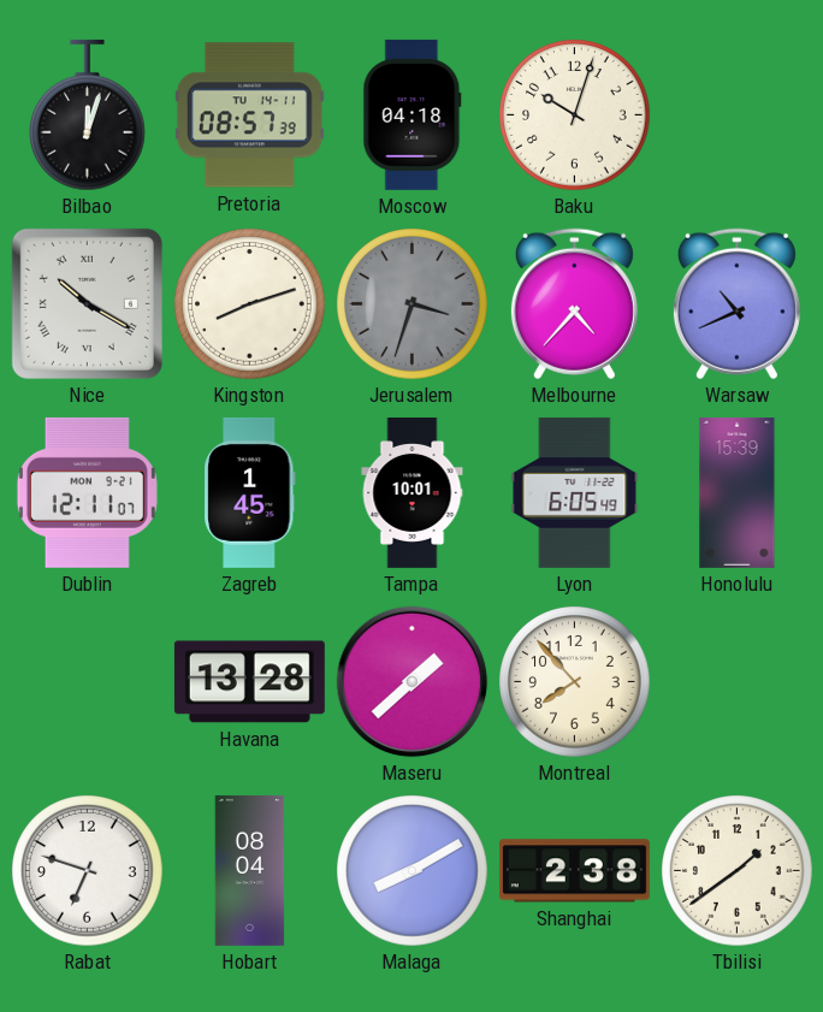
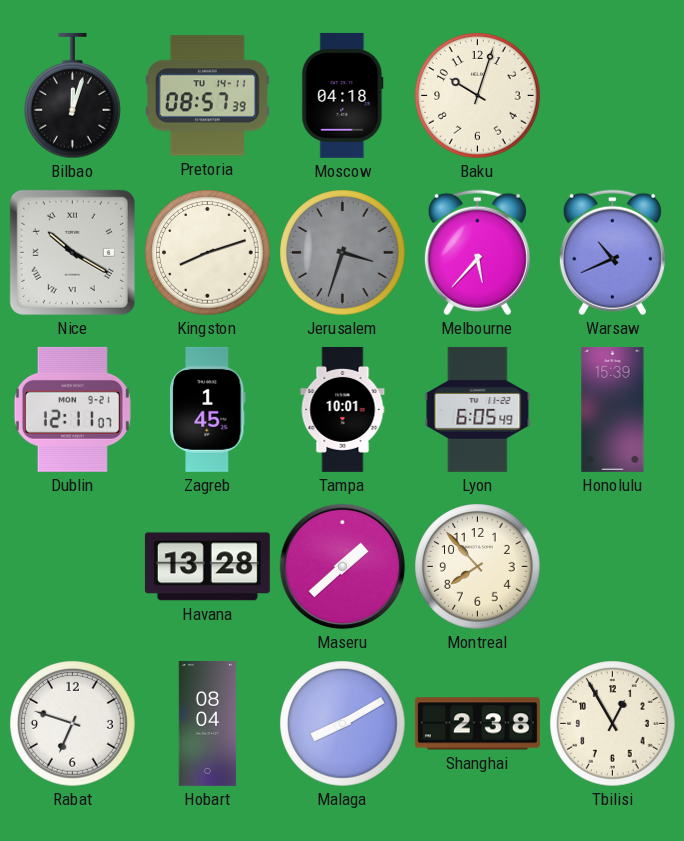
Melbourne: 4:37 -> 5:37
Tbilisi: 1:39 -> 12:55
